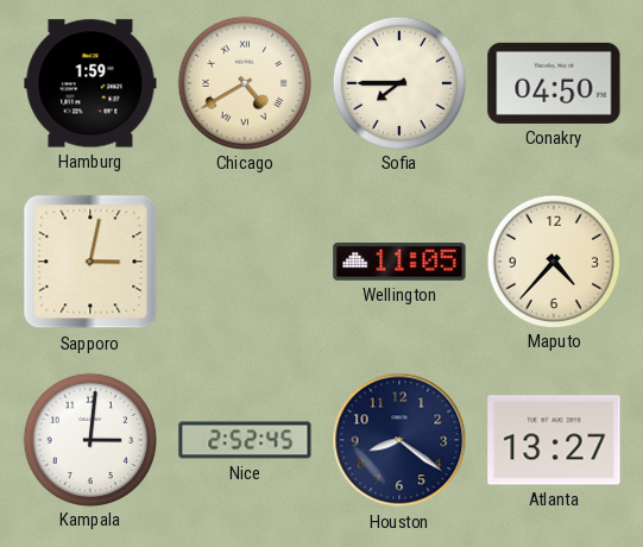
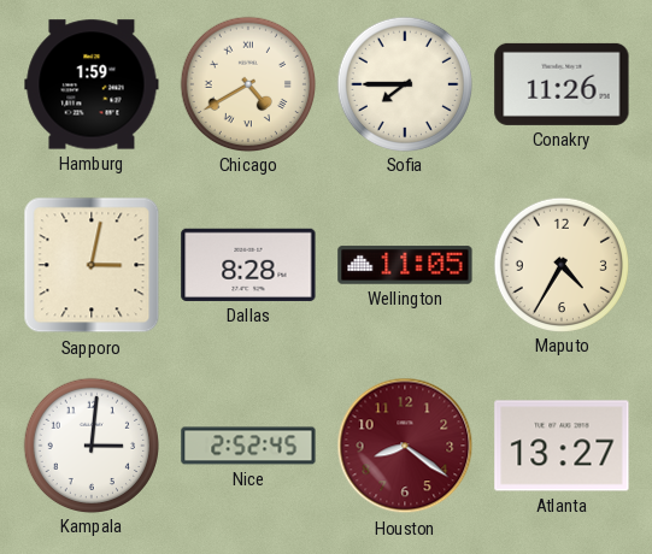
Conakry: 04:50 -> 11:26
Dallas: none -> 8:28
Maputo: 4:37 -> 4:35
Houston dial: navy -> burgundy
